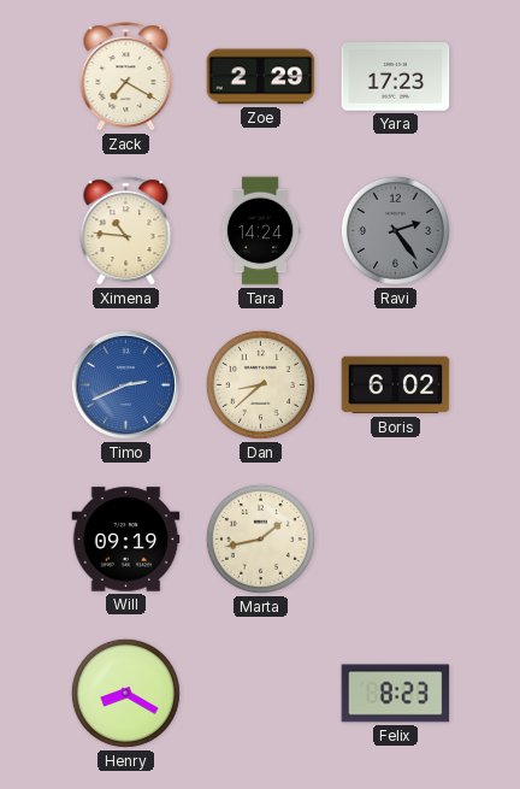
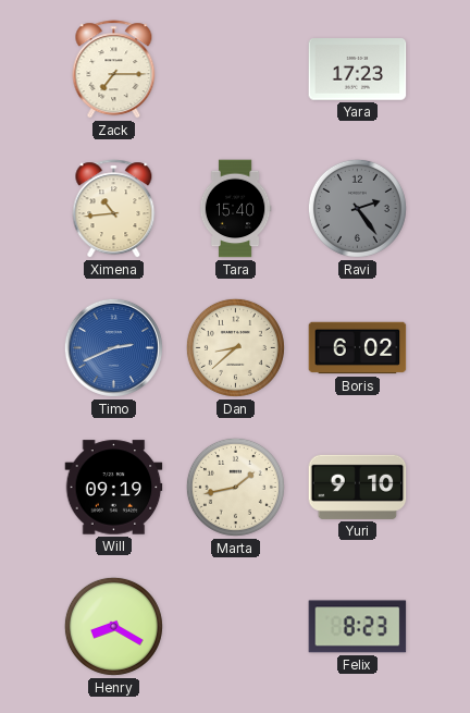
Zack: 7:20 -> 7:15
Zoe: 2:29 -> none
Ximena: 10:46 -> 10:44
Tara: 14:24 -> 15:40
Yuri: none -> 9:10
